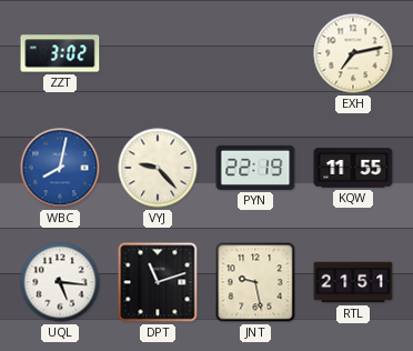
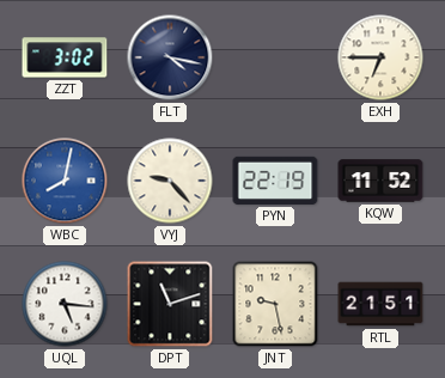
FLT: none -> 4:17
EXH: 7:13 -> 6:45
KQW: 11:55 -> 11:52
